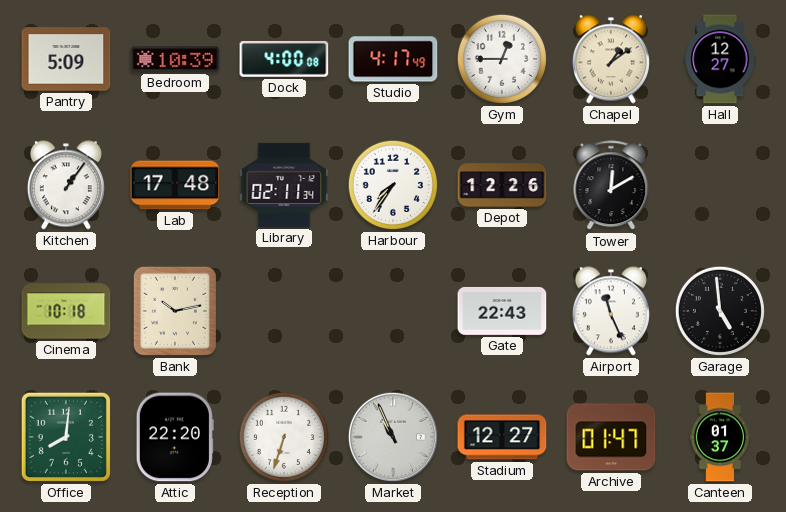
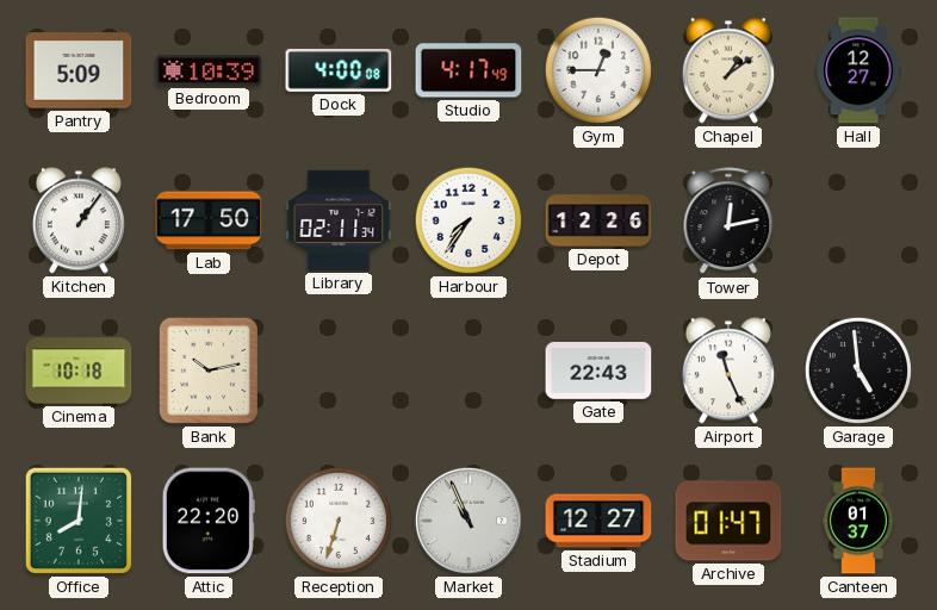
Lab: 17:48 -> 17:50
Tower: 12:10 -> 12:13
